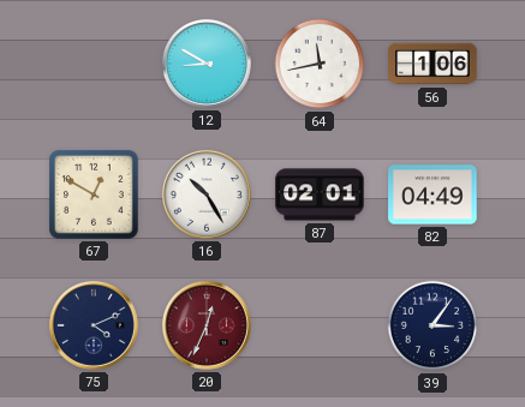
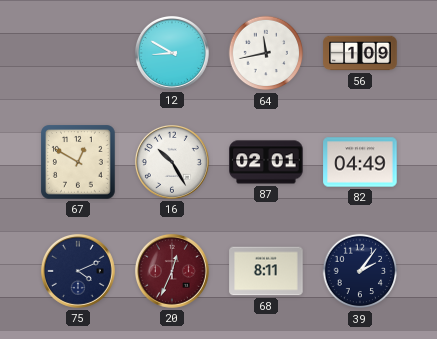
56: 1:06 -> 1:09
68: none -> 8:11
39: 3:06 -> 2:06
